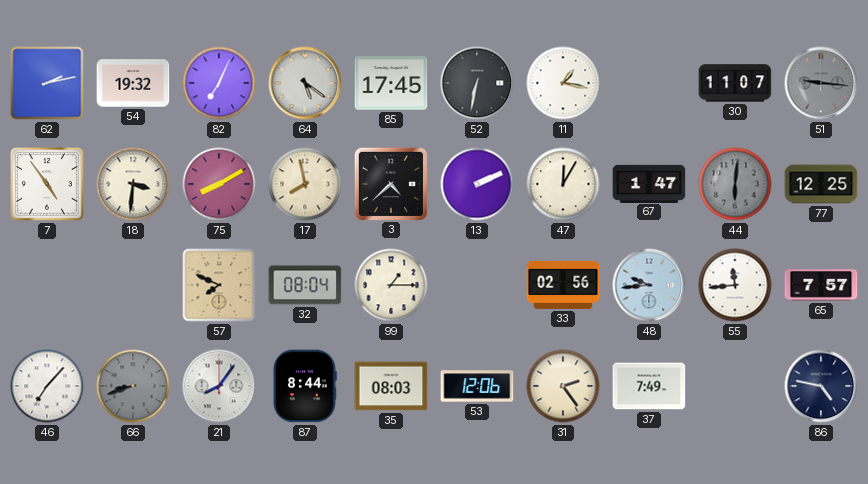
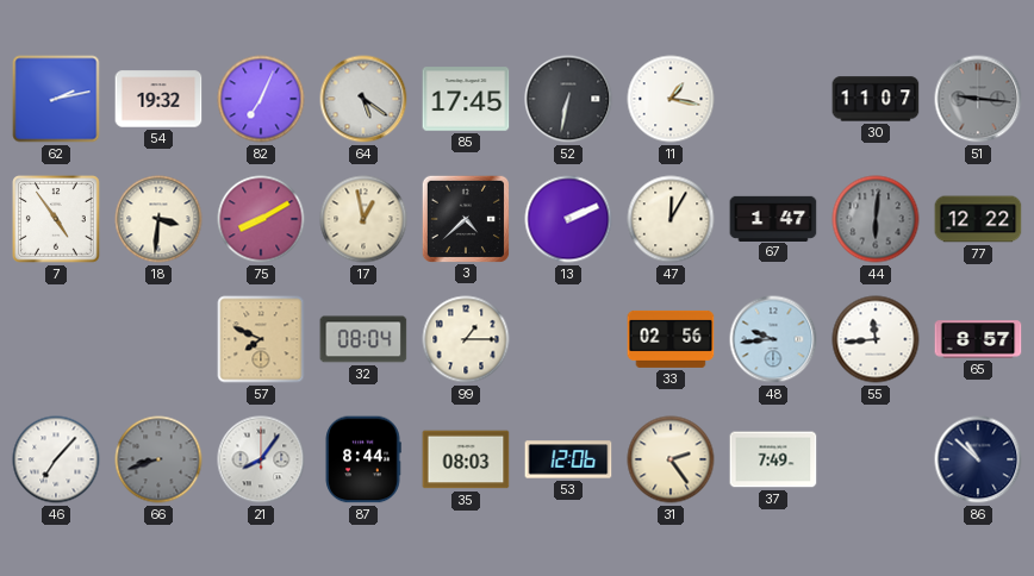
17: 7:58 -> 12:58
77: 12:25 -> 12:22
65: 7:57 -> 8:57
86: 4:47 -> 10:52
